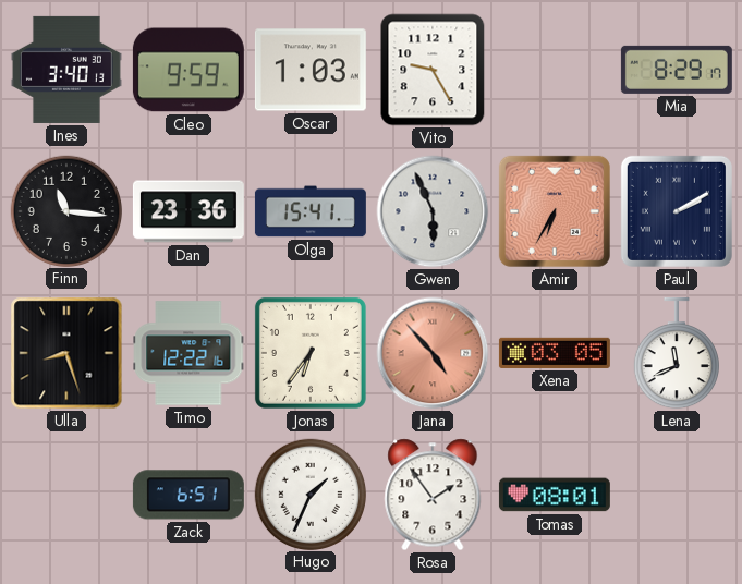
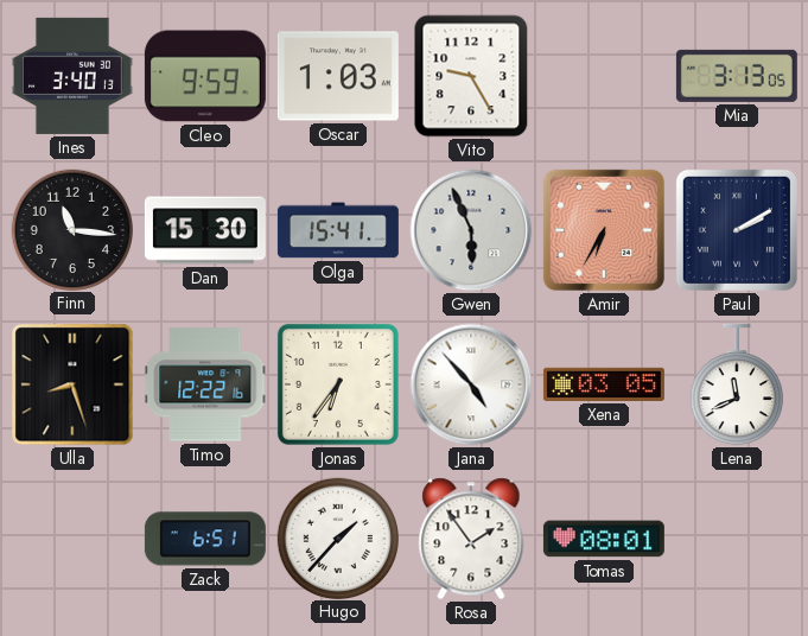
Mia: 8:29 -> 3:13
Dan: 23:36 -> 15:30
Jana dial: salmon -> white
Hugo: 1:34 -> 1:37
